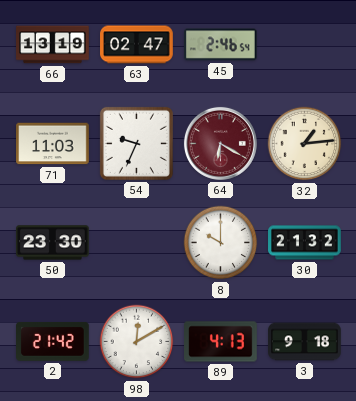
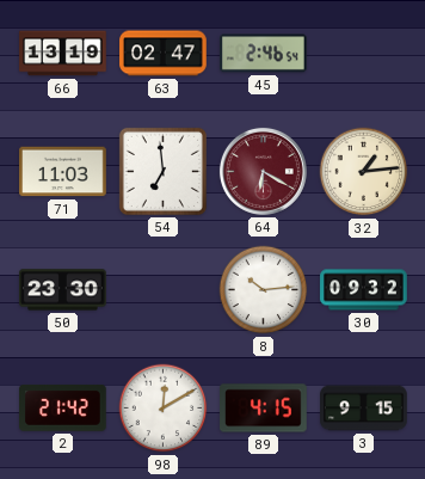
54: 9:34 -> 6:59
8: 10:00 -> 10:14
30: 21:32 -> 09:32
89: 4:13 -> 4:15
3: 9:18 -> 9:15
